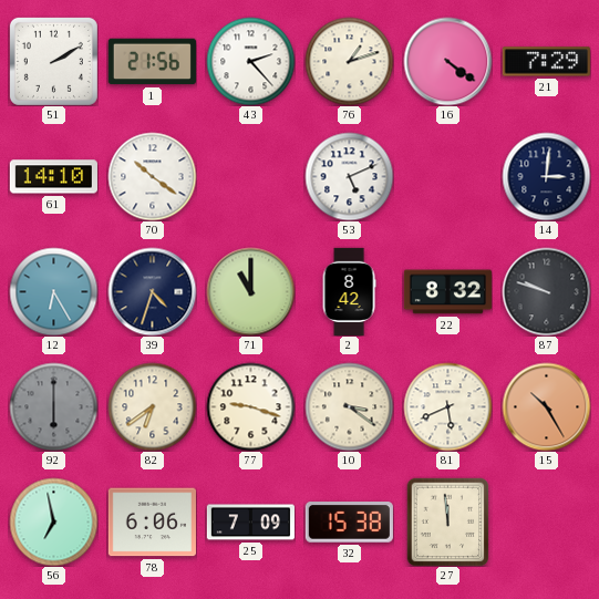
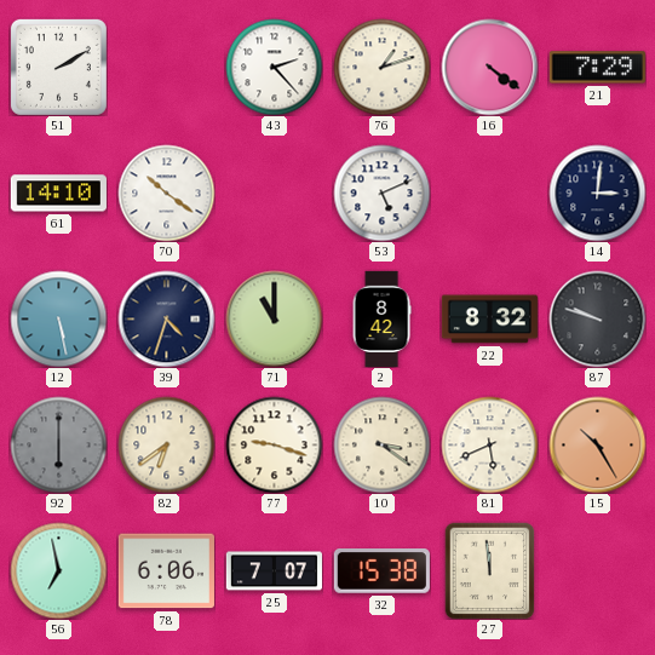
1: 21:56 -> none
12: 6:25 -> 5:28
25: 7:09 -> 7:07
